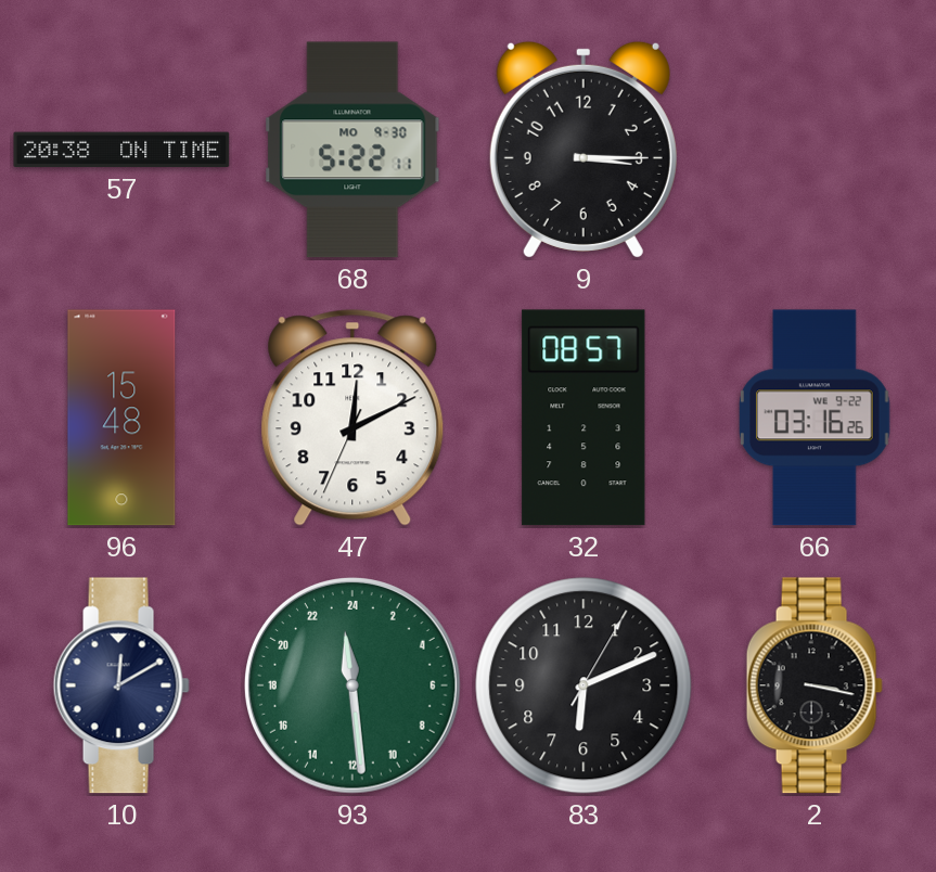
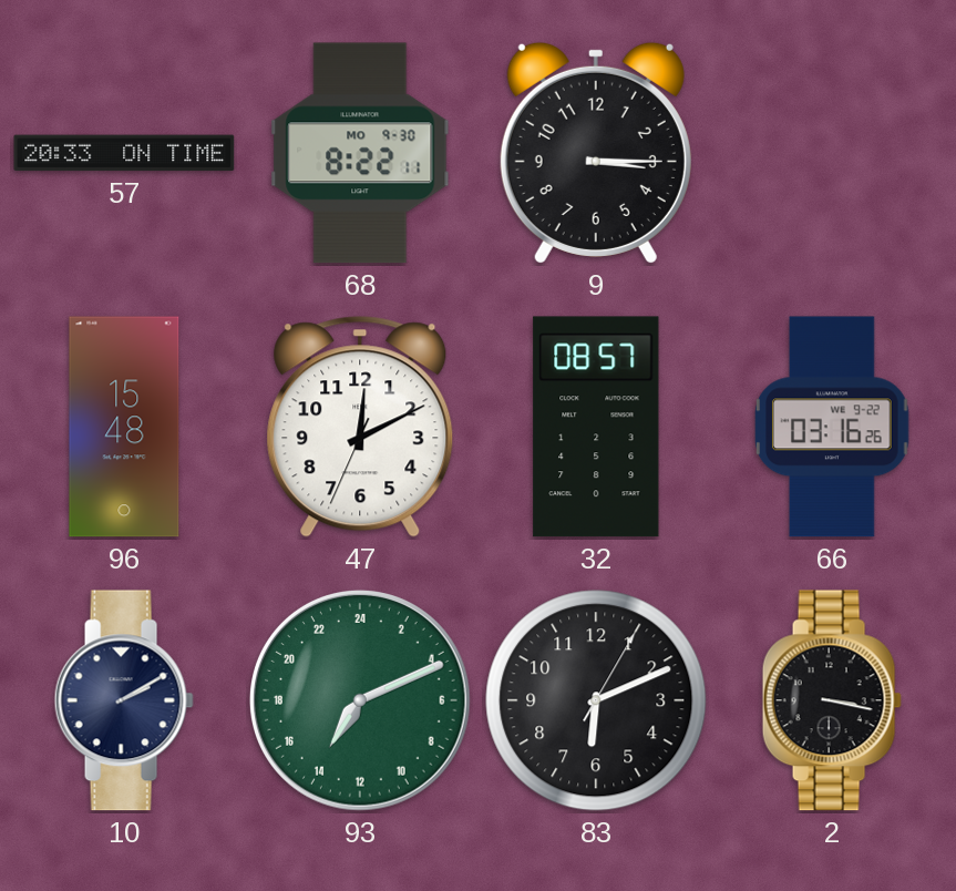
57: 20:38 -> 20:33
68: 5:22 -> 8:22
10: 12:10 -> 2:10
93: 23:29 -> 14:11
